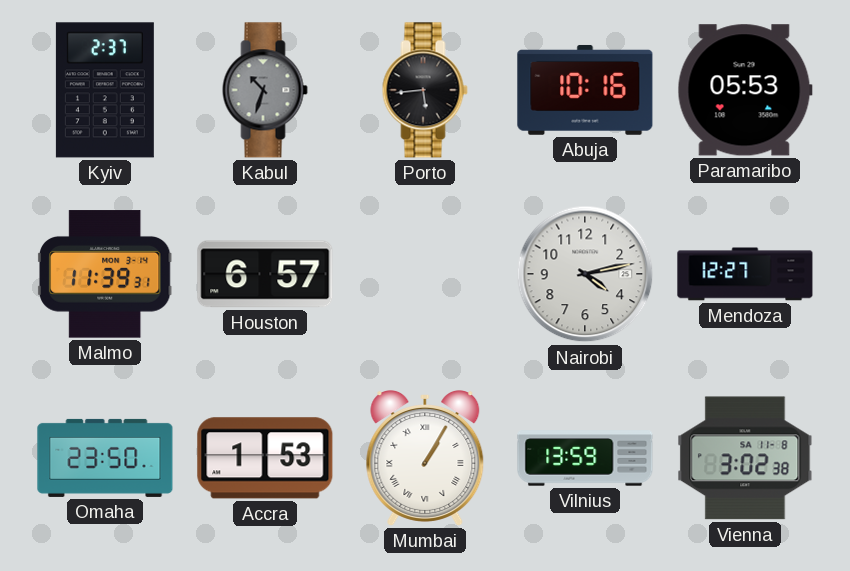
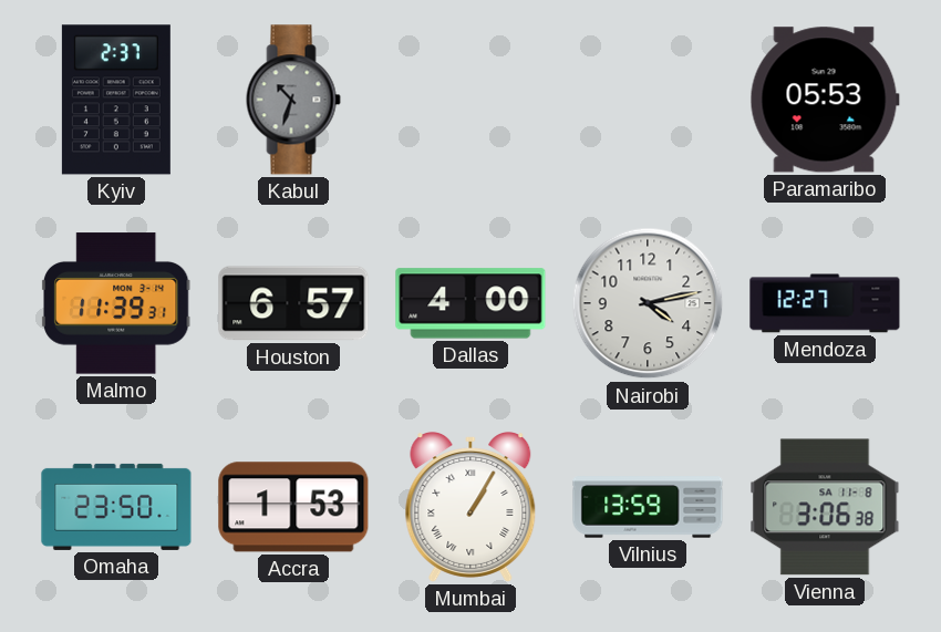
Porto: 5:44 -> none
Abuja: 10:16 -> none
Dallas: none -> 4:00
Vienna: 3:02 -> 3:06
